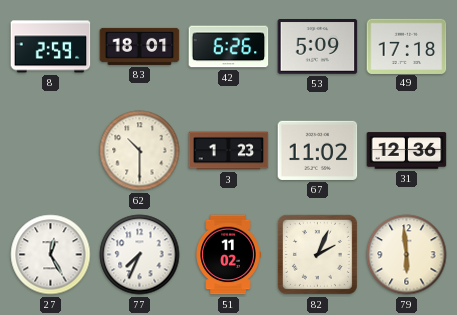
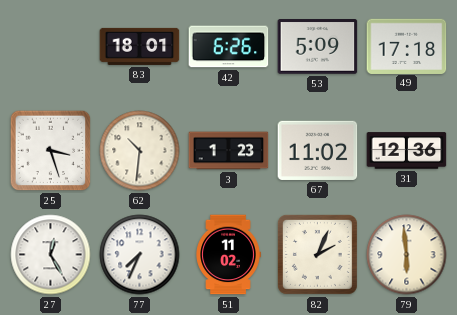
8: 2:59 -> none
25: none -> 3:27
62: 10:30 -> 10:31
